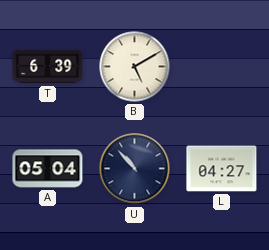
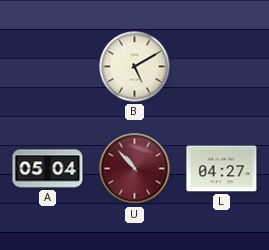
T: 6:39 -> none
U dial: navy -> burgundy
